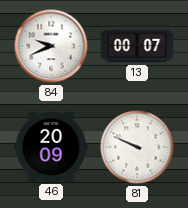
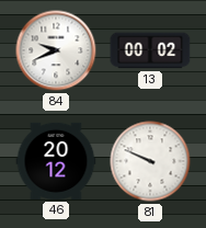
13: 00:07 -> 00:02
46: 20:09 -> 20:12
